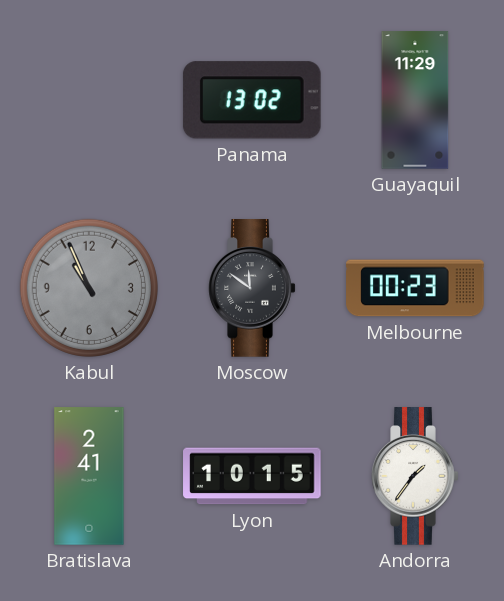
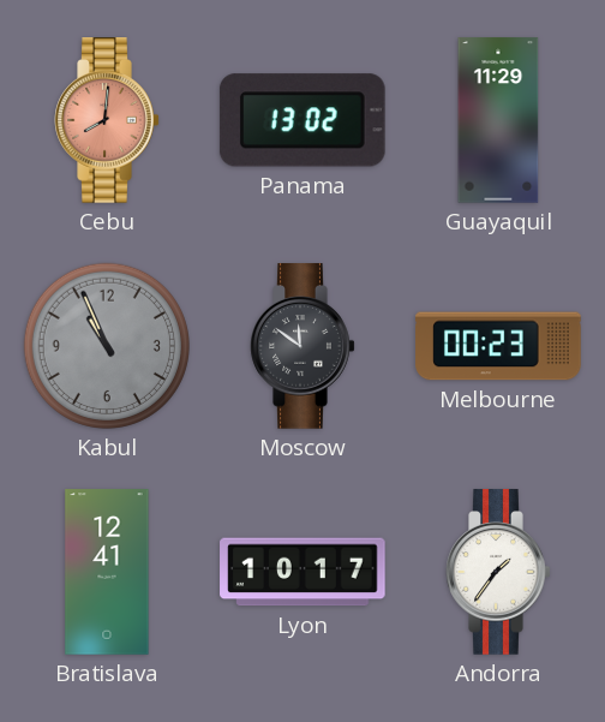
Cebu: none -> 8:01
Bratislava: 2:41 -> 12:41
Lyon: 10:15 -> 10:17
